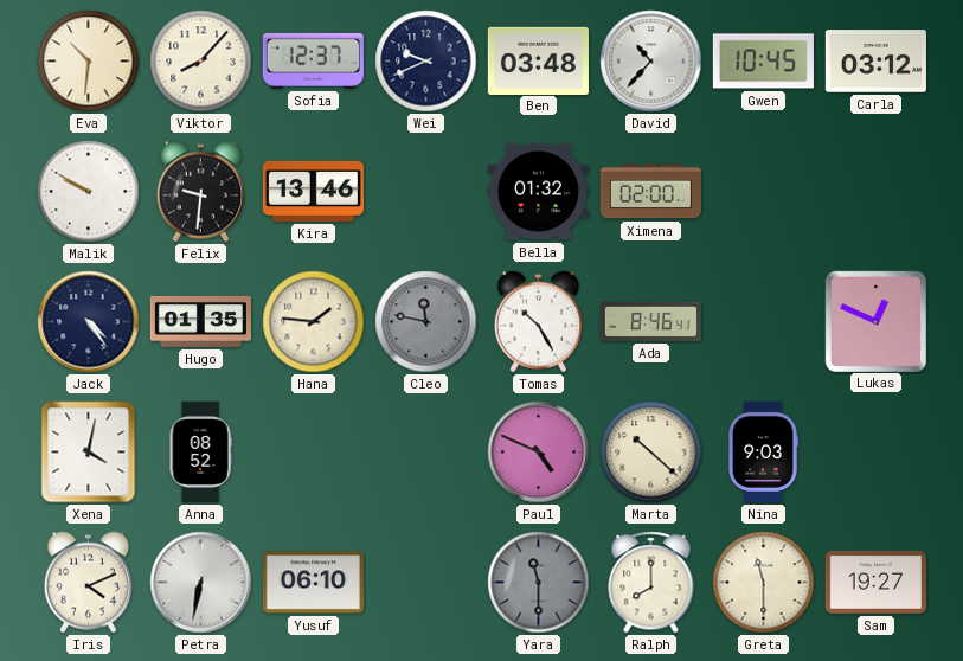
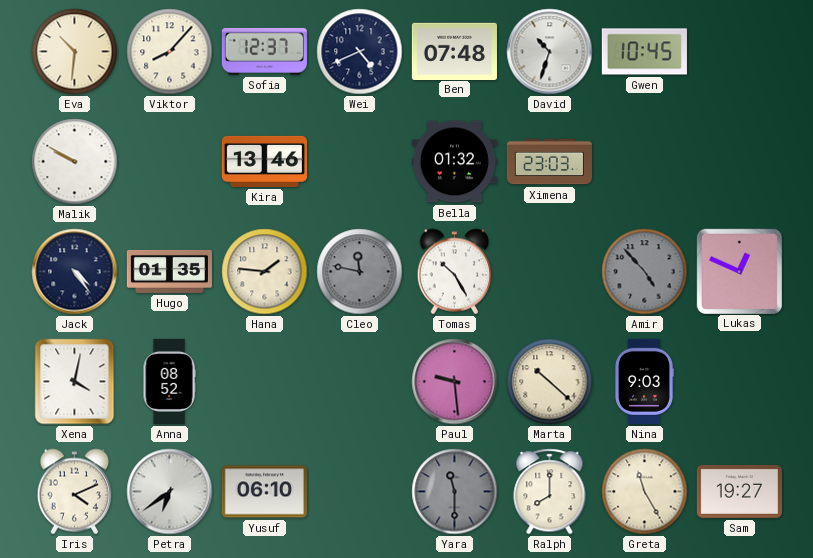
Wei: 9:41 -> 4:41
Ben: 03:48 -> 07:48
David: 10:37 -> 10:33
Carla: 03:12 -> none
Felix: 9:31 -> none
Ximena: 02:00 -> 23:03
Ada: 8:46 -> none
Amir: none -> 4:53
Paul: 4:49 -> 9:29
Petra: 6:32 -> 6:39
Greta: 11:30 -> 11:25
